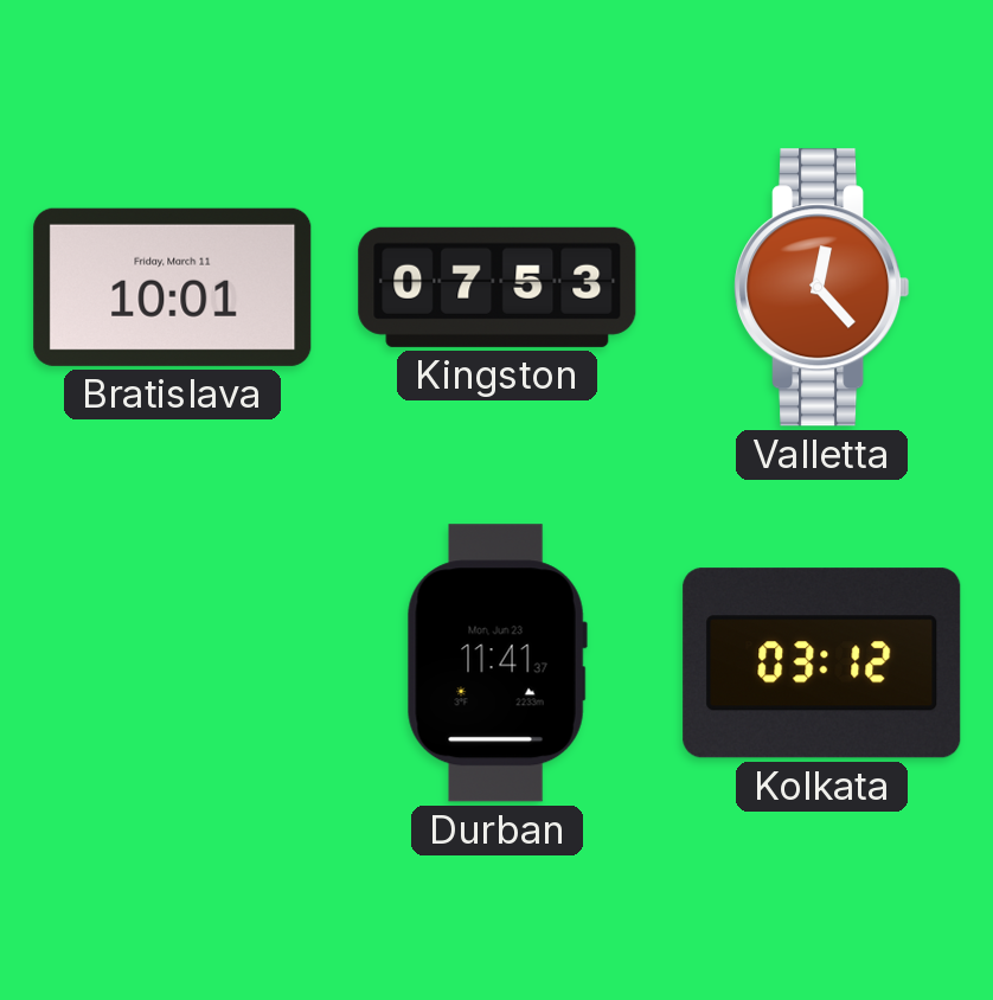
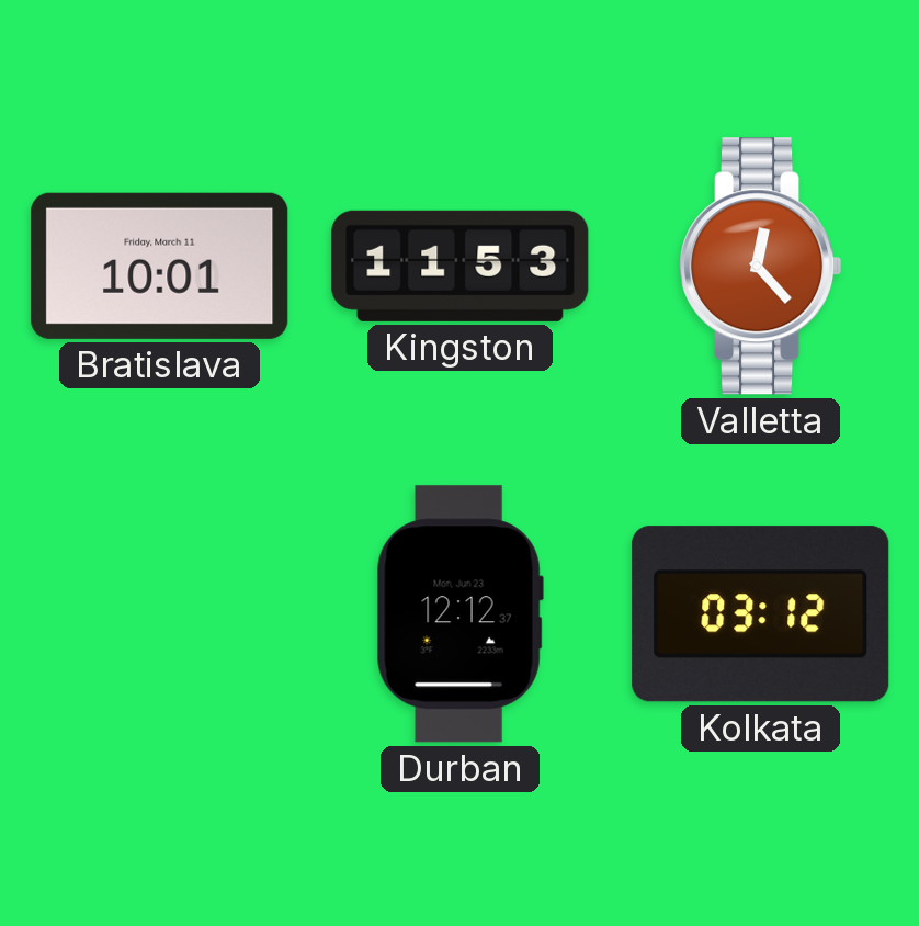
Kingston: 07:53 -> 11:53
Durban: 11:41 -> 12:12
